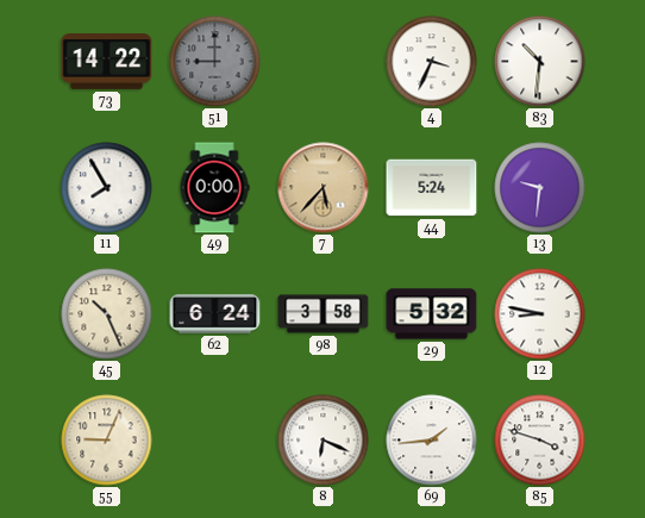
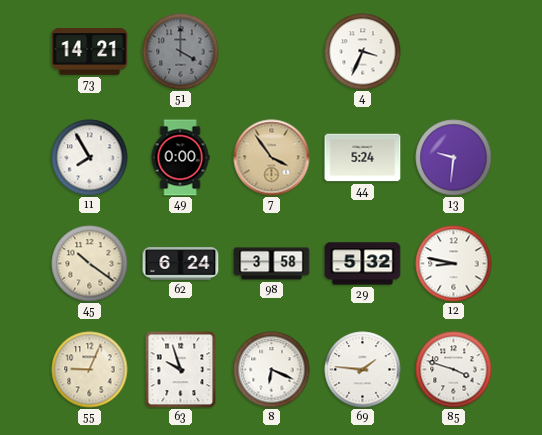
73: 14:22 -> 14:21
51: 9:00 -> 4:00
83: 10:31 -> none
7: 5:37 -> 3:54
45: 10:26 -> 10:21
63: none -> 9:57
69: 1:44 -> 1:46
